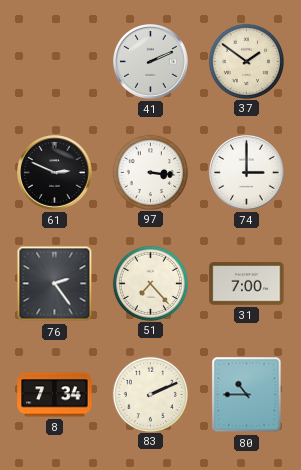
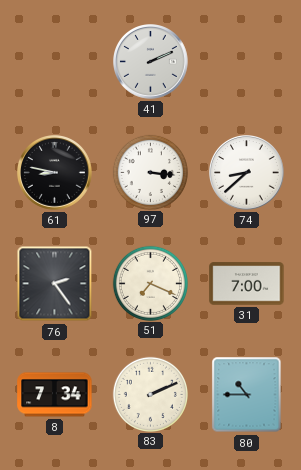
37: 1:51 -> none
61: 2:49 -> 8:47
74: 3:00 -> 8:38
51: 7:23 -> 7:19
